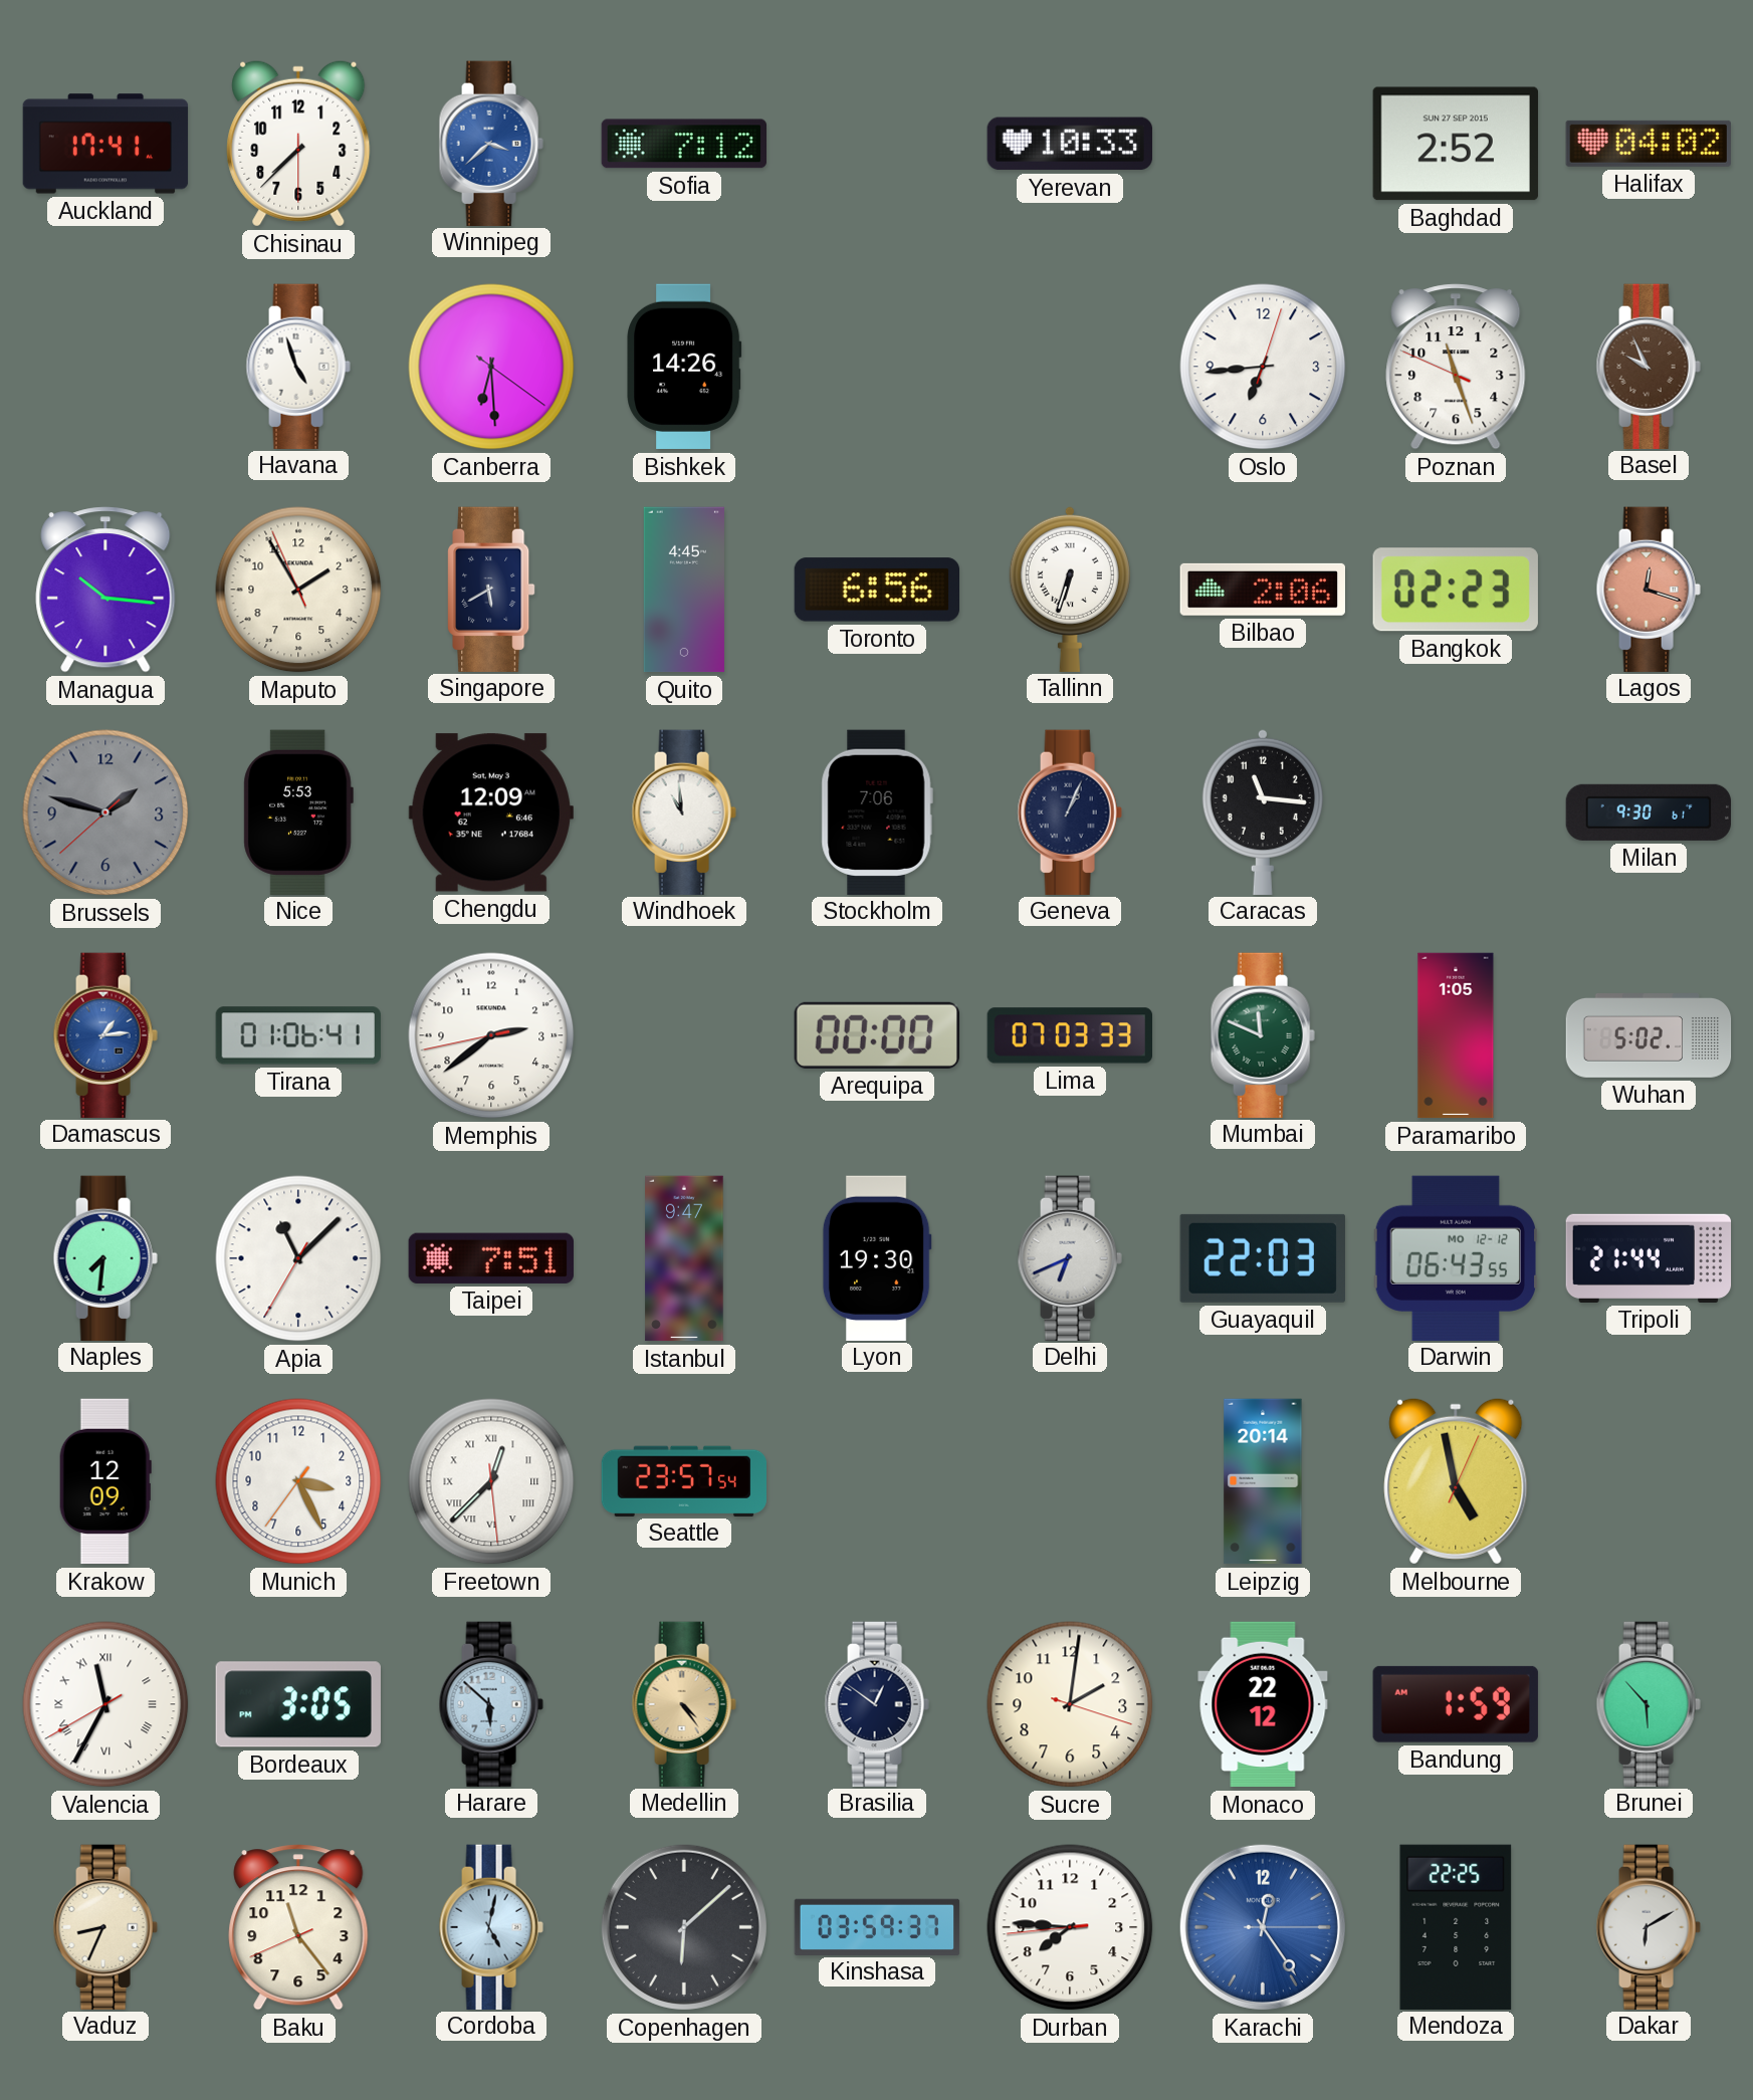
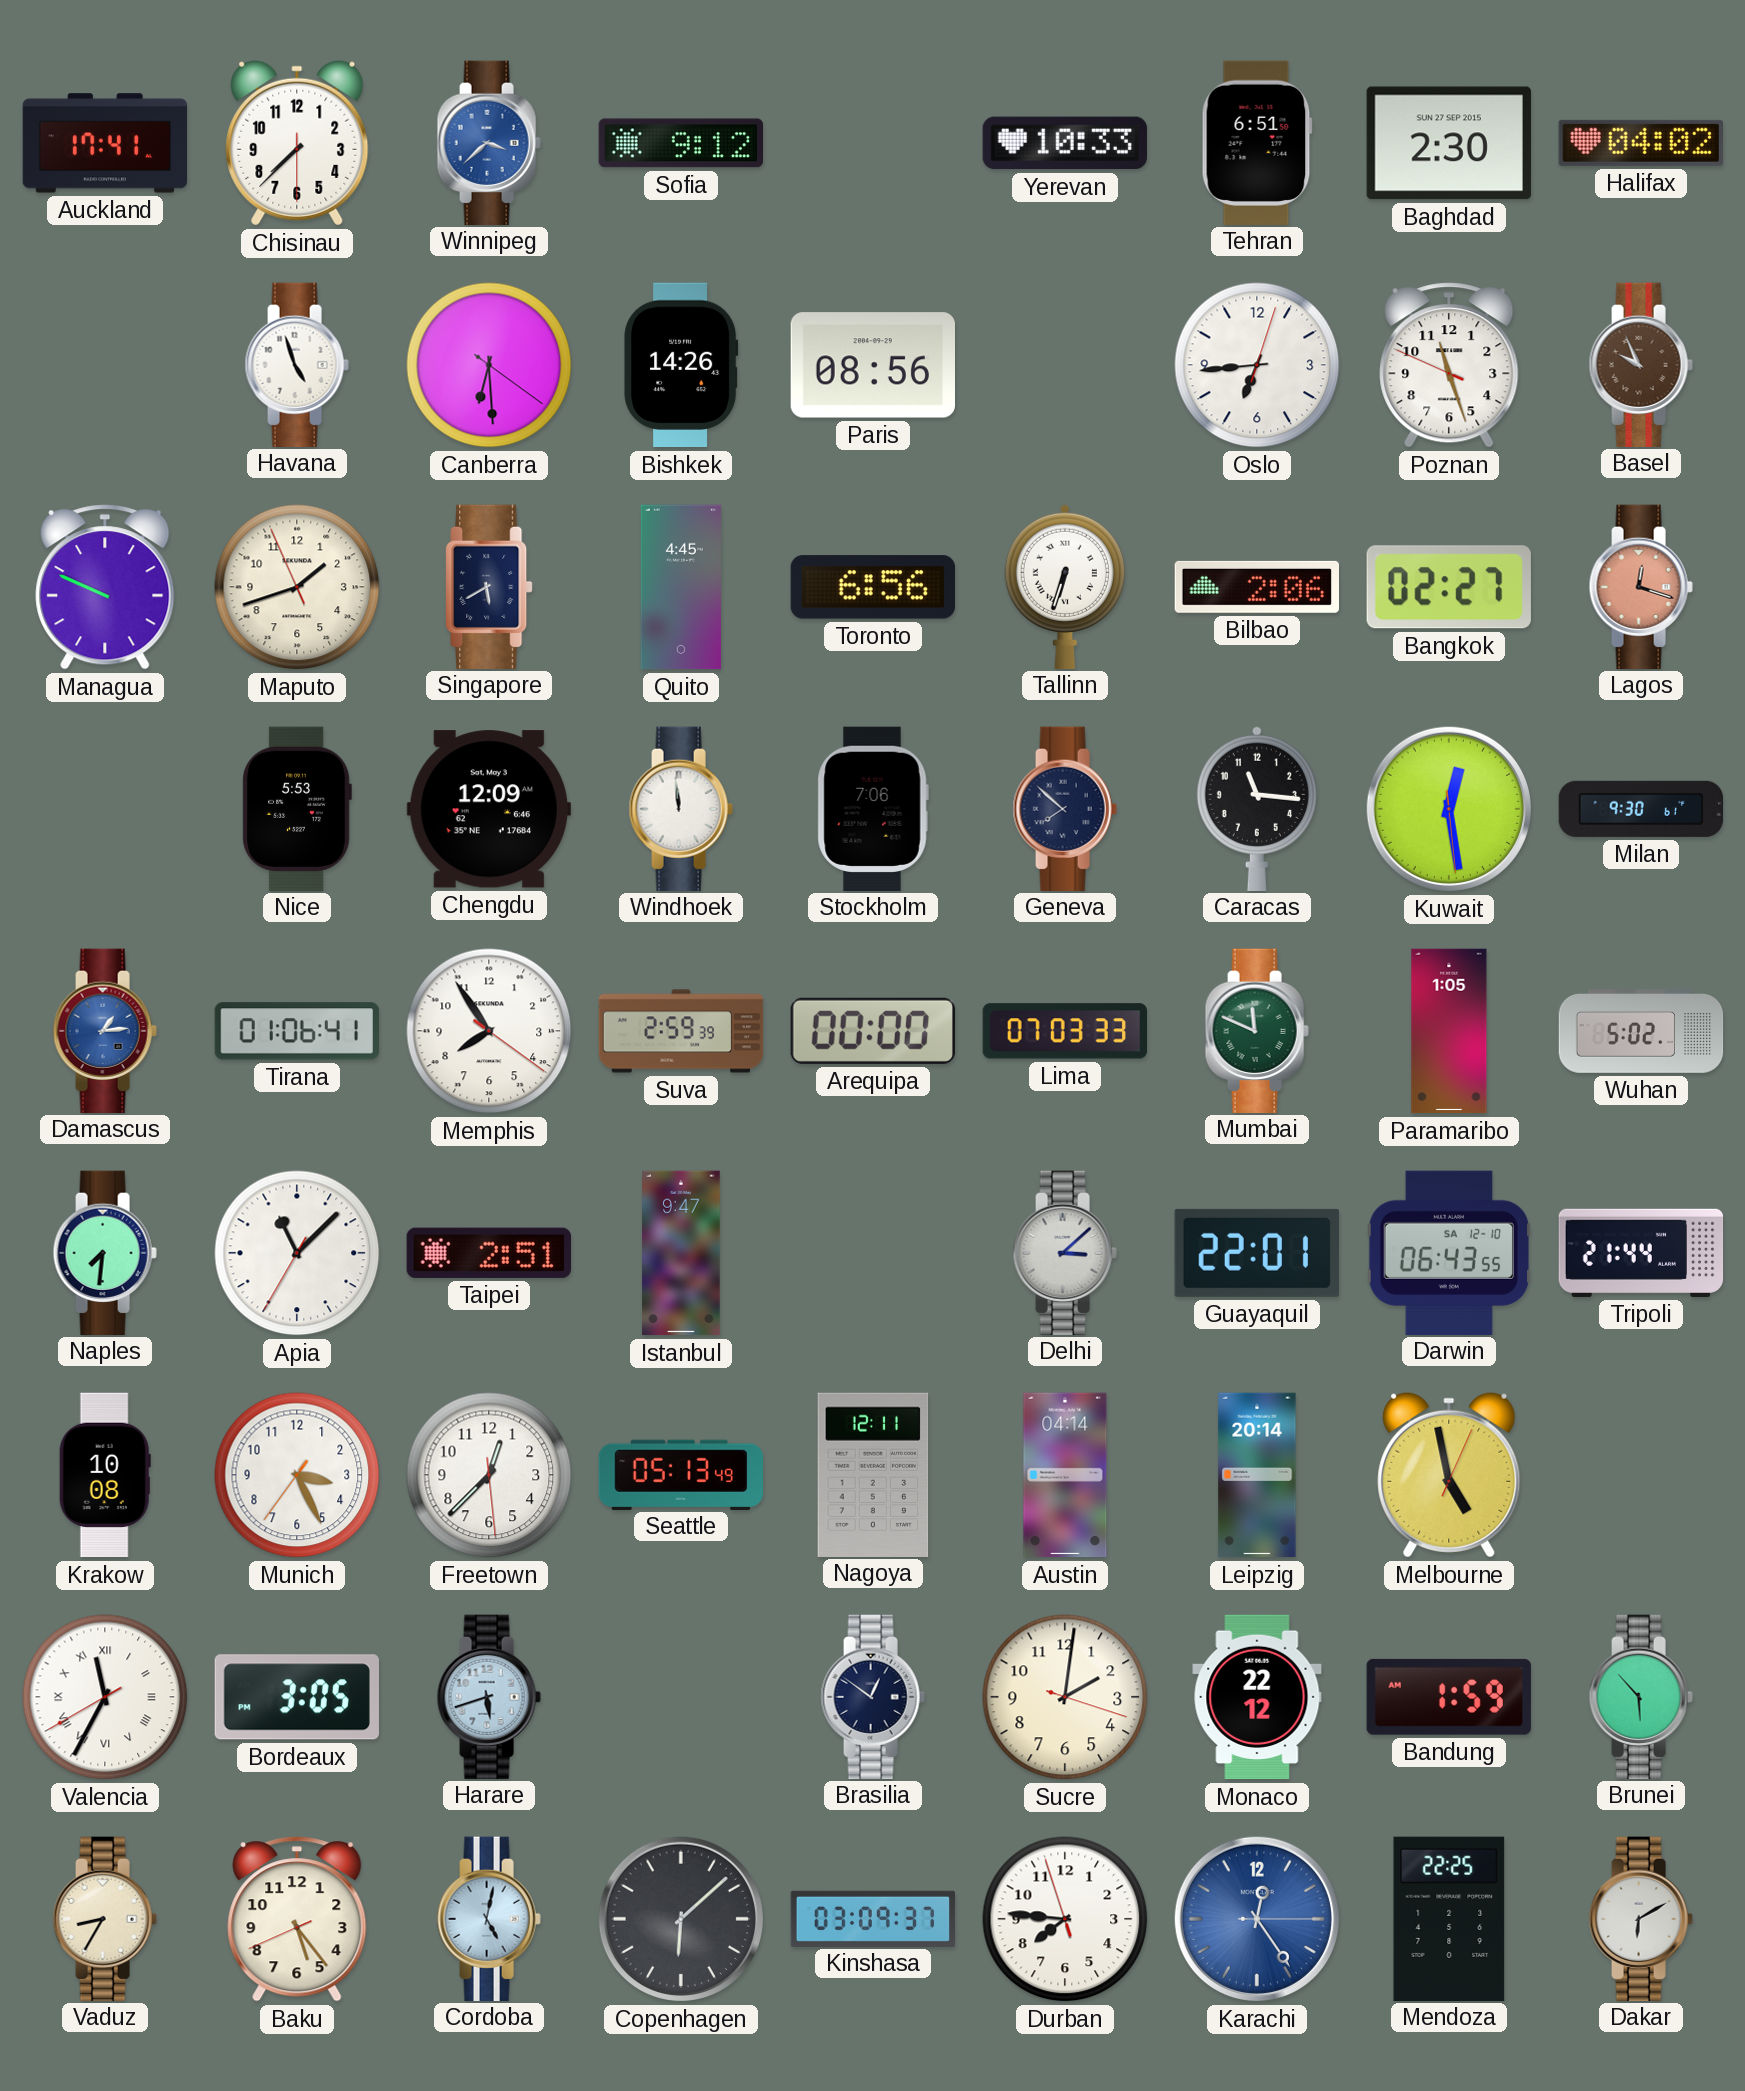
Sofia: 7:12 -> 9:12
Tehran: none -> 6:51
Baghdad: 2:52 -> 2:30
Paris: none -> 08:56
Managua: 10:16 -> 9:49
Maputo: 1:54 -> 1:41
Bangkok: 02:23 -> 02:27
Brussels: 1:47 -> none
Windhoek: 10:59 -> 11:59
Geneva: 1:04 -> 7:52
Kuwait: none -> 12:28
Memphis: 2:38 -> 7:54
Suva: none -> 2:59
Taipei: 7:51 -> 2:51
Lyon: 19:30 -> none
Delhi: 6:41 -> 3:08
Guayaquil: 22:03 -> 22:01
Darwin date: MO 12-12 -> SA 12-10
Krakow: 12:09 -> 10:08
Freetown numerals: Roman -> Arabic
Seattle: 23:57 -> 05:13
Nagoya: none -> 12:11
Austin: none -> 04:14
Harare: 5:52 -> 5:42
Medellin: 4:24 -> none
Vaduz: 8:34 -> 8:35
Baku: 11:23 -> 5:23
Kinshasa: 03:59 -> 03:09
Durban: 7:45:44 -> 7:45:57
